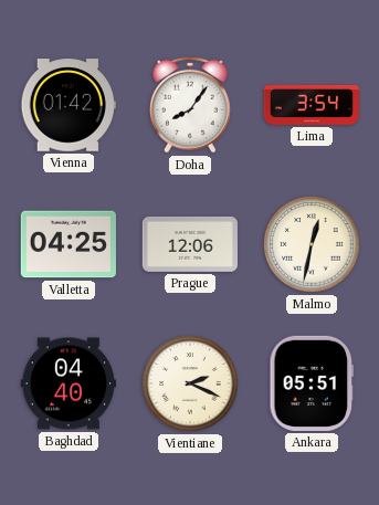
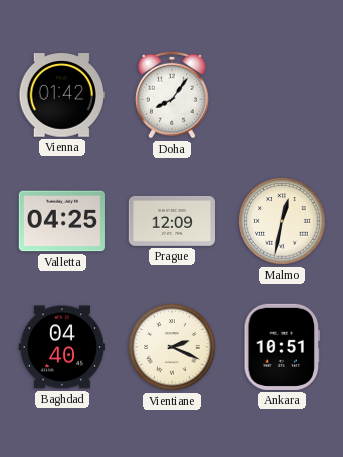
Lima: 3:54 -> none
Prague: 12:06 -> 12:09
Ankara: 05:51 -> 10:51
